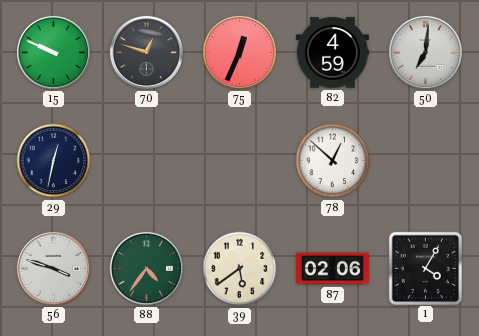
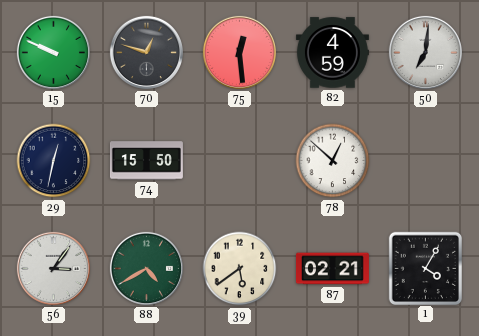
75: 12:34 -> 12:29
74: none -> 15:50
56: 3:48 -> 3:06
88: 4:36 -> 4:40
87: 02:06 -> 02:21
